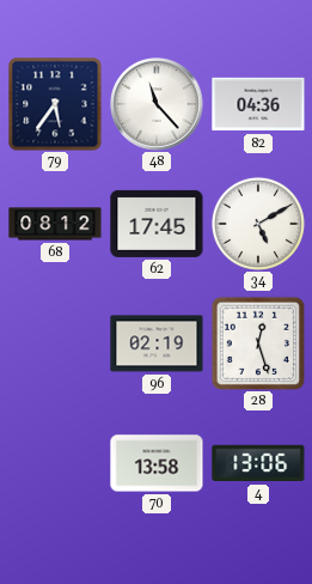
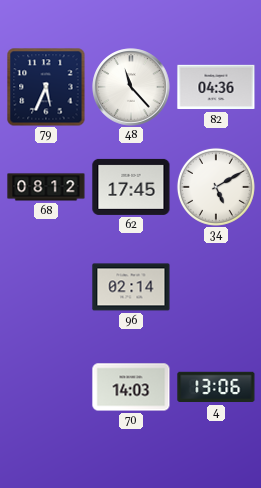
79: 5:36 -> 5:34
96: 02:19 -> 02:14
28: 12:27 -> none
70: 13:58 -> 14:03
